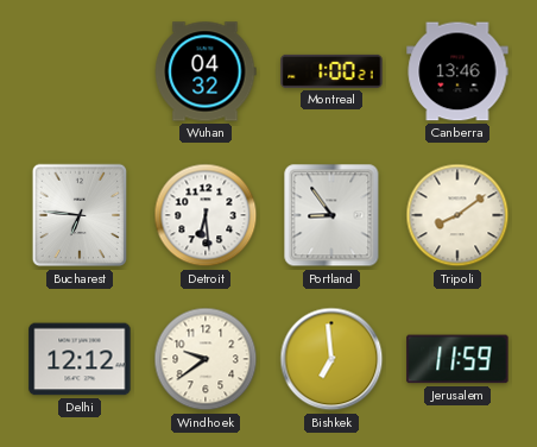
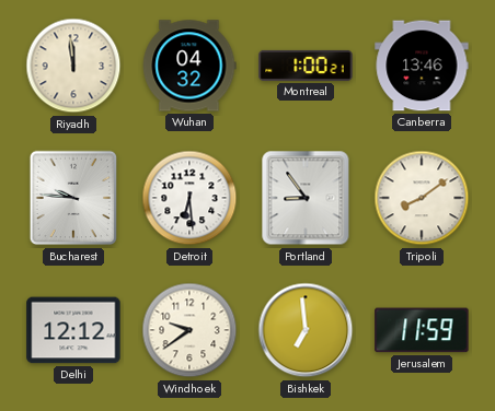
Riyadh: none -> 11:59
Bucharest: 6:46 -> 9:46
